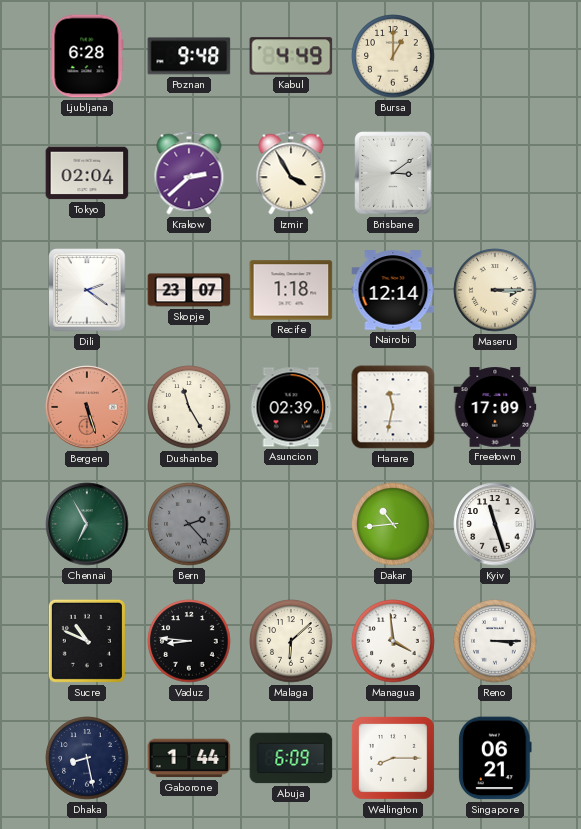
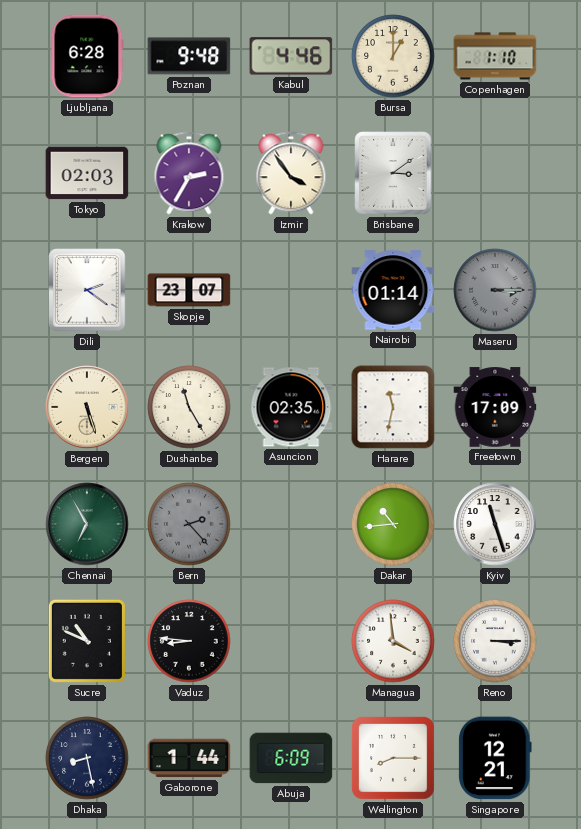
Kabul: 4:49 -> 4:46
Copenhagen: none -> 1:10
Tokyo: 02:04 -> 02:03
Krakow: 2:38 -> 2:35
Izmir: 3:55 -> 3:54
Recife: 1:18 -> none
Nairobi: 12:14 -> 01:14
Maseru dial: cream -> grey
Bergen dial: salmon -> cream
Asuncion: 02:39 -> 02:35
Malaga: 6:08 -> none
Singapore: 06:21 -> 12:21
